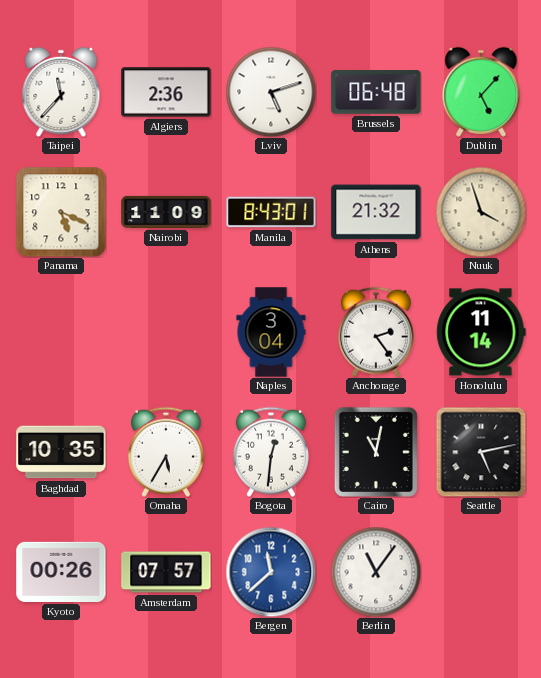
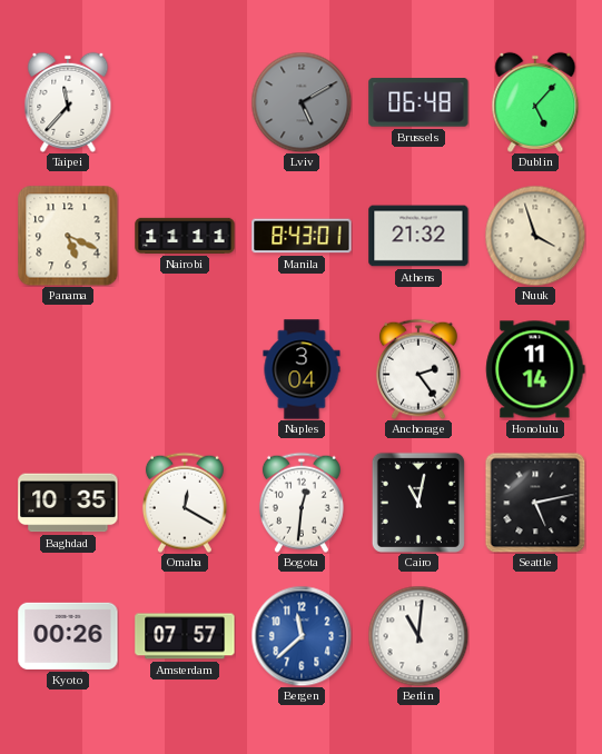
Algiers: 2:36 -> none
Lviv: 5:12 -> 5:10
Lviv dial: white -> grey
Nairobi: 11:09 -> 11:11
Omaha: 5:35 -> 12:20
Berlin: 11:06 -> 11:01
